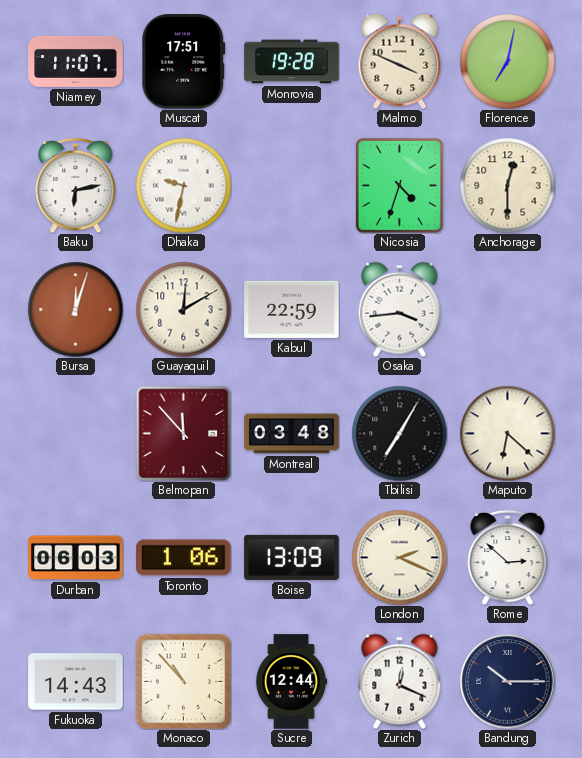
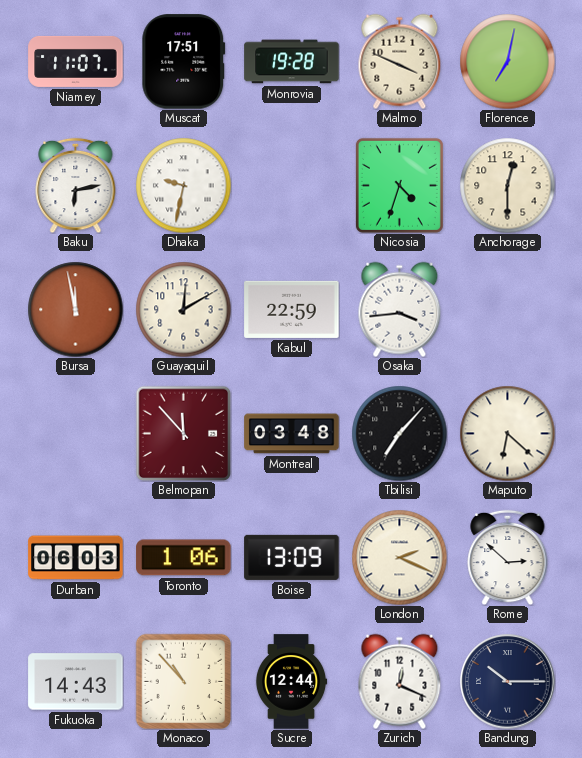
Bursa: 12:03 -> 11:58
Tbilisi: 7:05 -> 7:07
